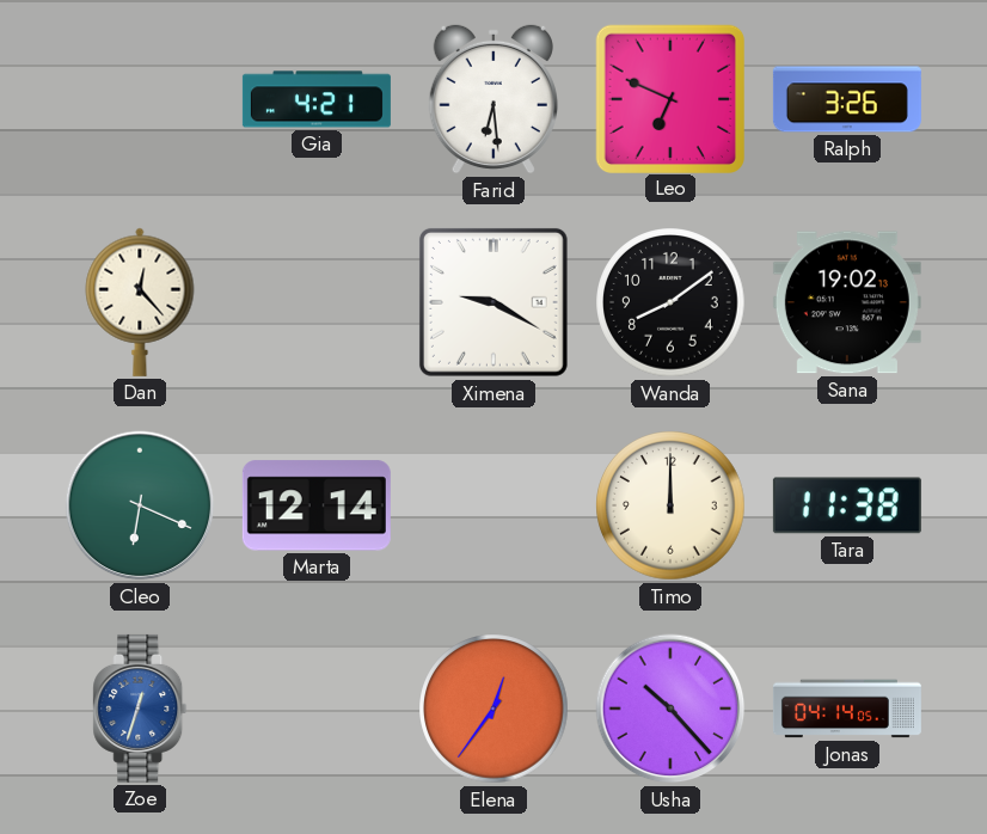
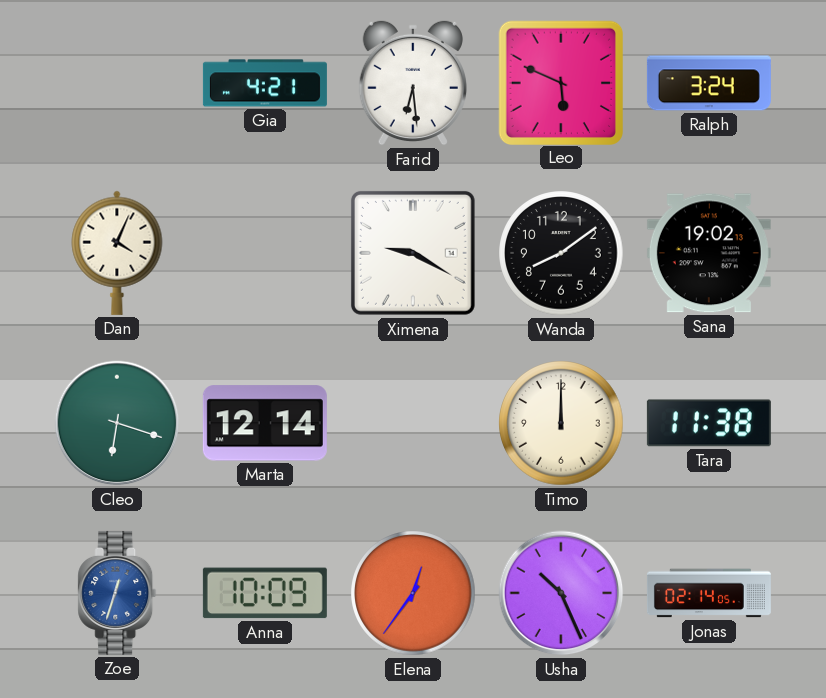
Leo: 6:49 -> 5:49
Ralph: 3:26 -> 3:24
Dan: 12:23 -> 4:04
Cleo: 6:19 -> 6:18
Anna: none -> 10:09
Usha: 10:23 -> 10:26
Jonas: 04:14 -> 02:14
